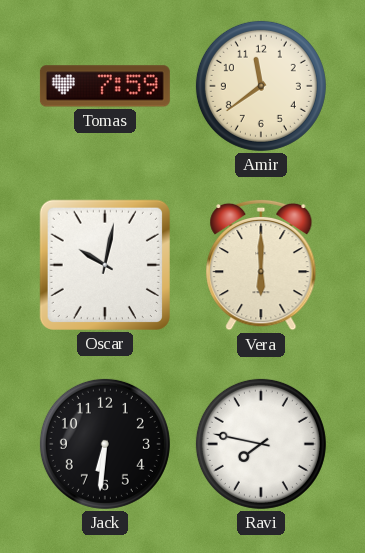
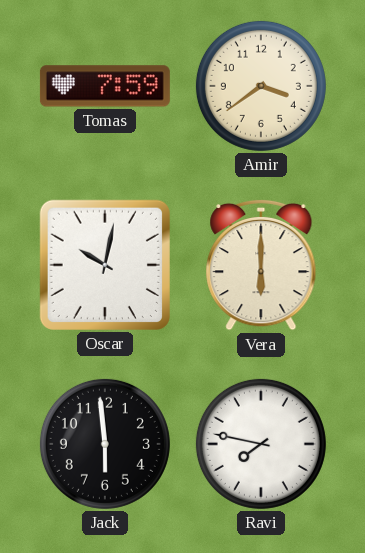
Amir: 11:39 -> 3:39
Jack: 6:31 -> 5:59
